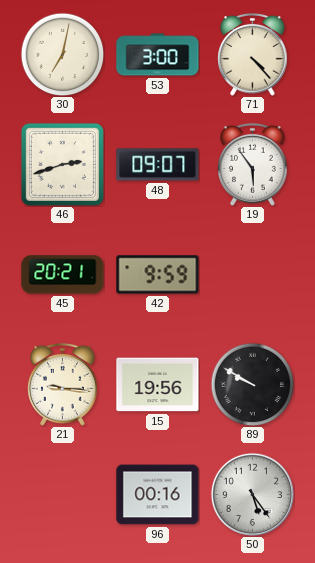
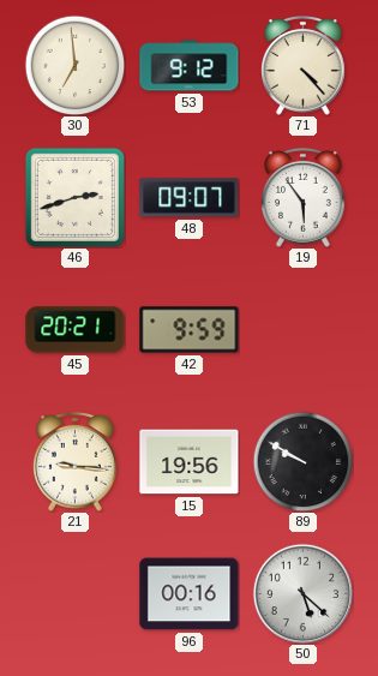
30: 7:02 -> 6:59
53: 3:00 -> 9:12
50: 5:24 -> 5:22
